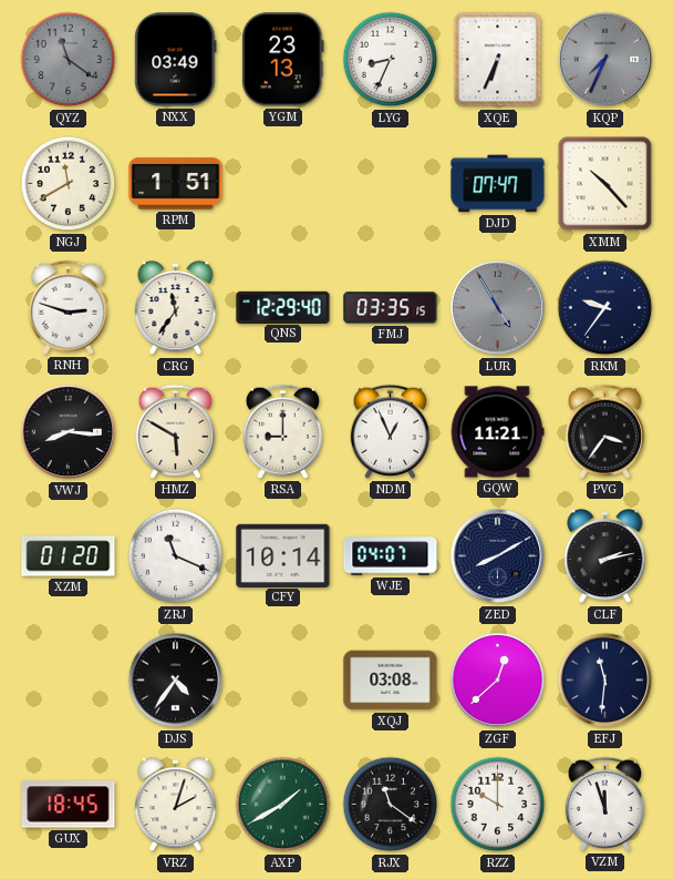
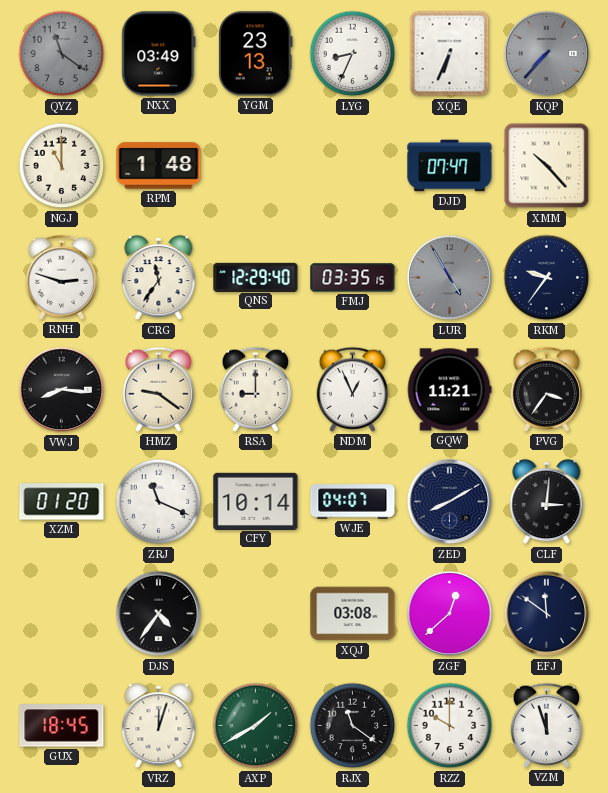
KQP: 7:34 -> 7:37
NGJ: 11:40 -> 11:00
RPM: 1:51 -> 1:48
HMZ: 5:50 -> 9:21
CLF: 2:13 -> 3:01
EFJ: 11:31 -> 11:51
VRZ: 2:03 -> 12:03
